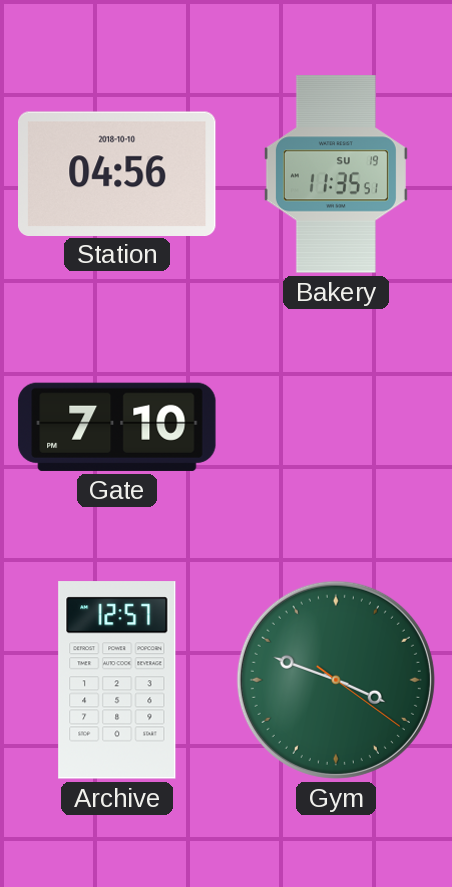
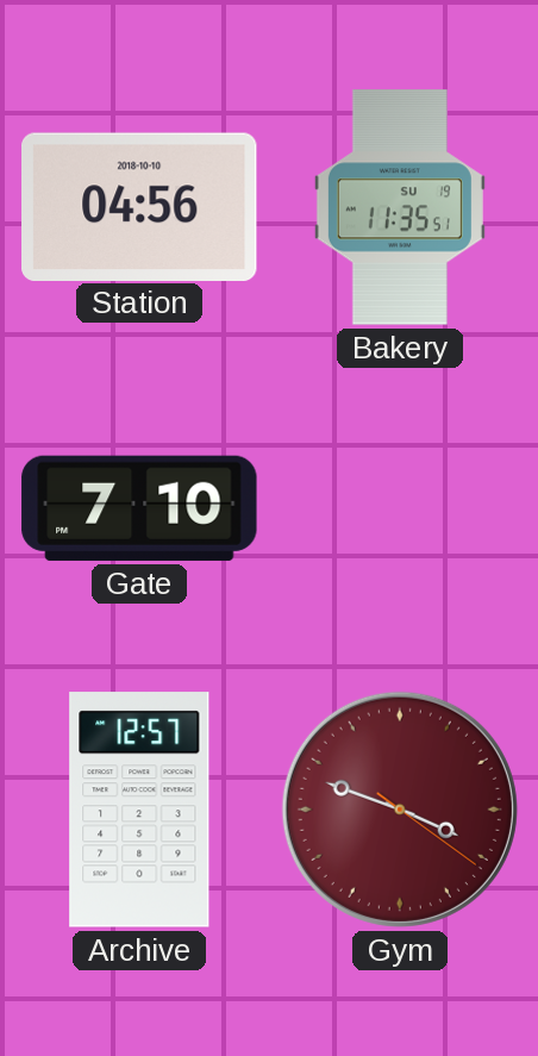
Gym dial: green -> burgundy
